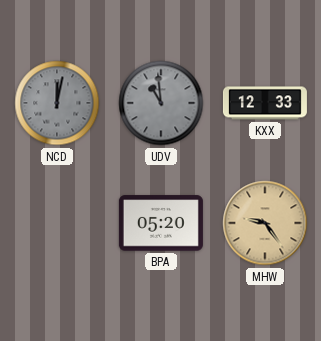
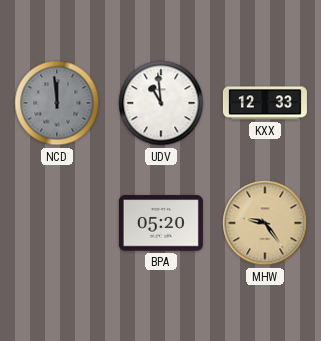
NCD: 12:02 -> 11:59
UDV dial: grey -> white
